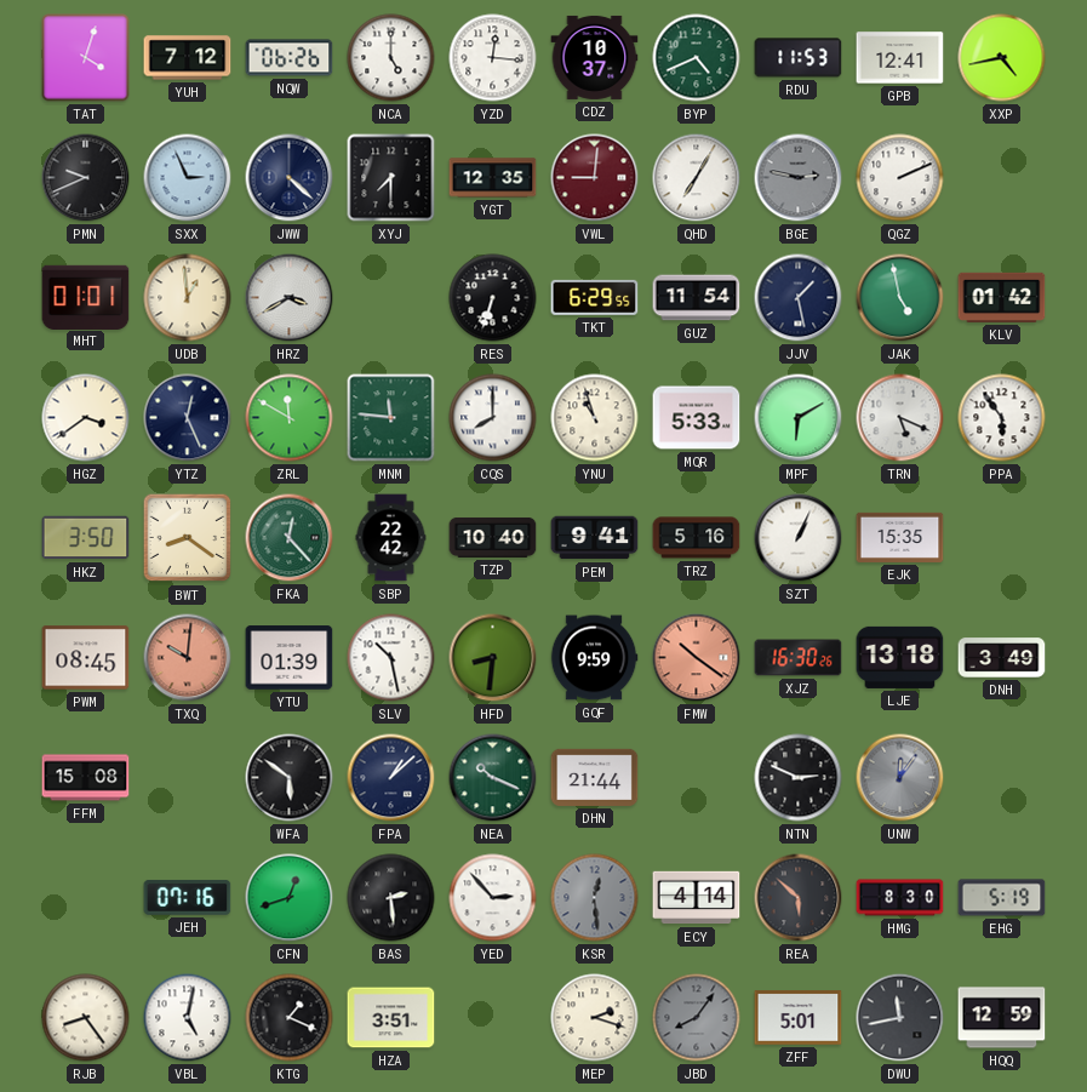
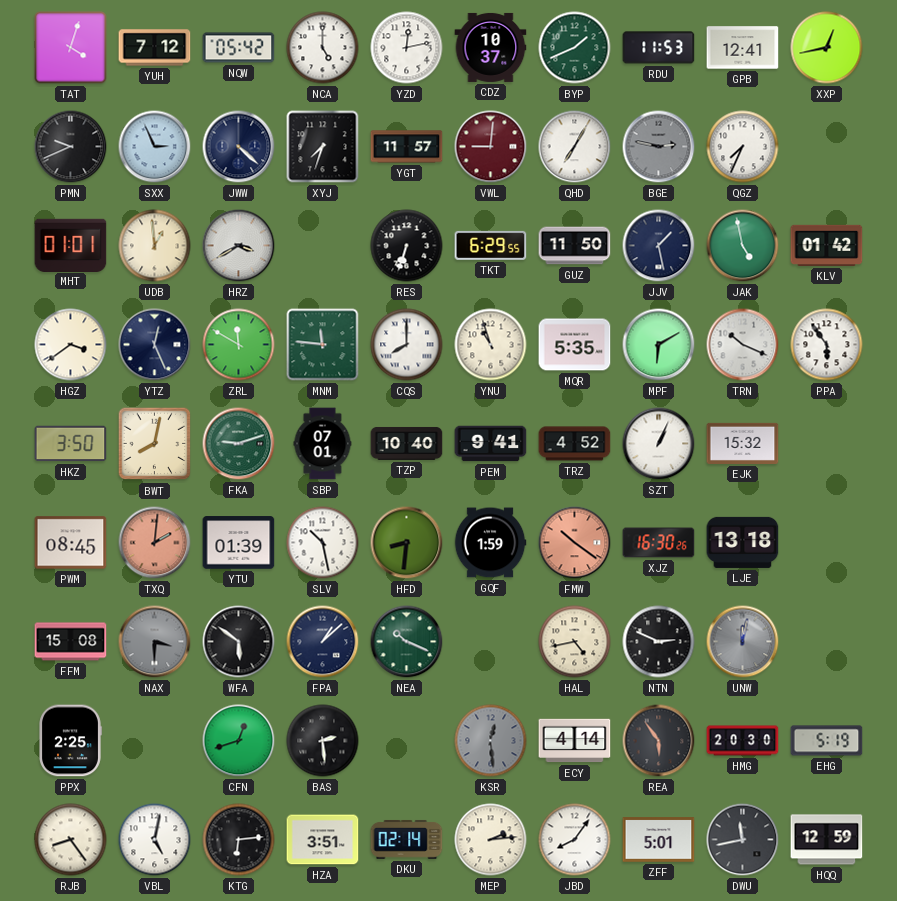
NQW: 06:26 -> 05:42
YZD: 12:16 -> 12:13
BYP: 4:41 -> 1:41
XXP: 4:43 -> 12:43
XYJ: 7:30 -> 7:33
YGT: 12:35 -> 11:57
QGZ: 2:11 -> 7:34
GUZ: 11:54 -> 11:50
MQR: 5:33 -> 5:35
TRN: 5:19 -> 10:19
BWT: 8:21 -> 8:02
FKA: 12:23 -> 9:12
SBP: 22:42 -> 07:01
TRZ: 5:16 -> 4:52
EJK: 15:35 -> 15:32
TXQ: 10:01 -> 2:01
GQF: 9:59 -> 1:59
DNH: 3:49 -> none
NAX: none -> 3:30
DHN: 21:44 -> none
HAL: none -> 4:43
UNW: 12:06 -> 12:02
PPX: none -> 2:25
JEH: 07:16 -> none
YED: 2:53 -> none
REA: 5:52 -> 5:54
HMG: 8:30 -> 20:30
KTG: 1:19 -> 6:14
DKU: none -> 02:14
MEP: 2:18 -> 2:14
JBD dial: grey -> white
